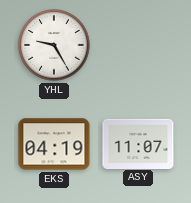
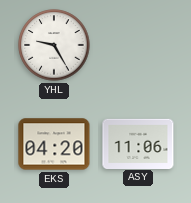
EKS: 04:19 -> 04:20
ASY: 11:07 -> 11:06
